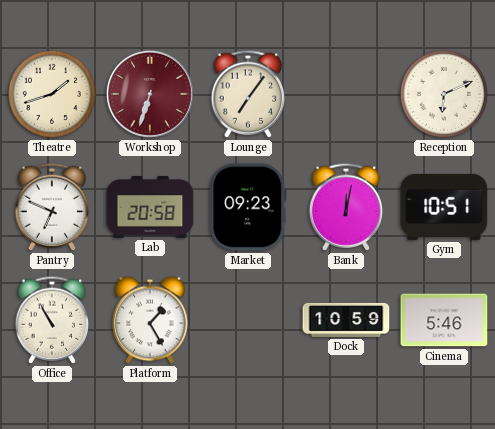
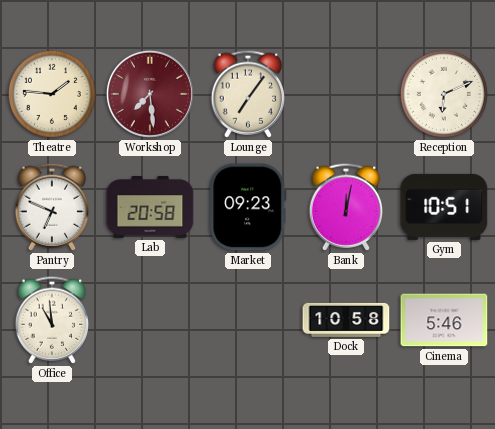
Theatre: 1:42 -> 1:46
Workshop: 6:33 -> 7:29
Office: 10:55 -> 10:59
Platform: 1:25 -> none
Dock: 10:59 -> 10:58
